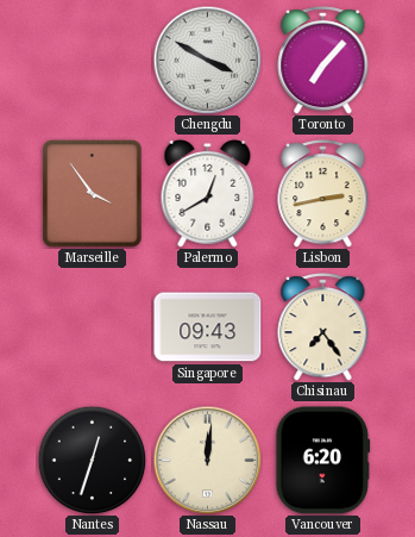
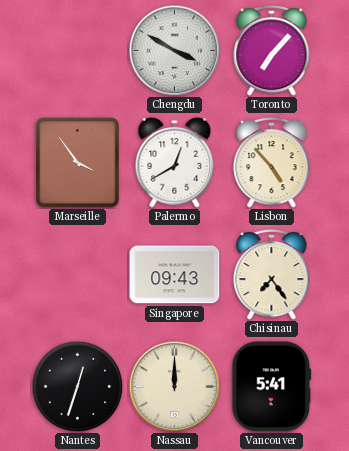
Lisbon: 2:43 -> 4:53
Nassau: 12:01 -> 12:00
Vancouver: 6:20 -> 5:41
